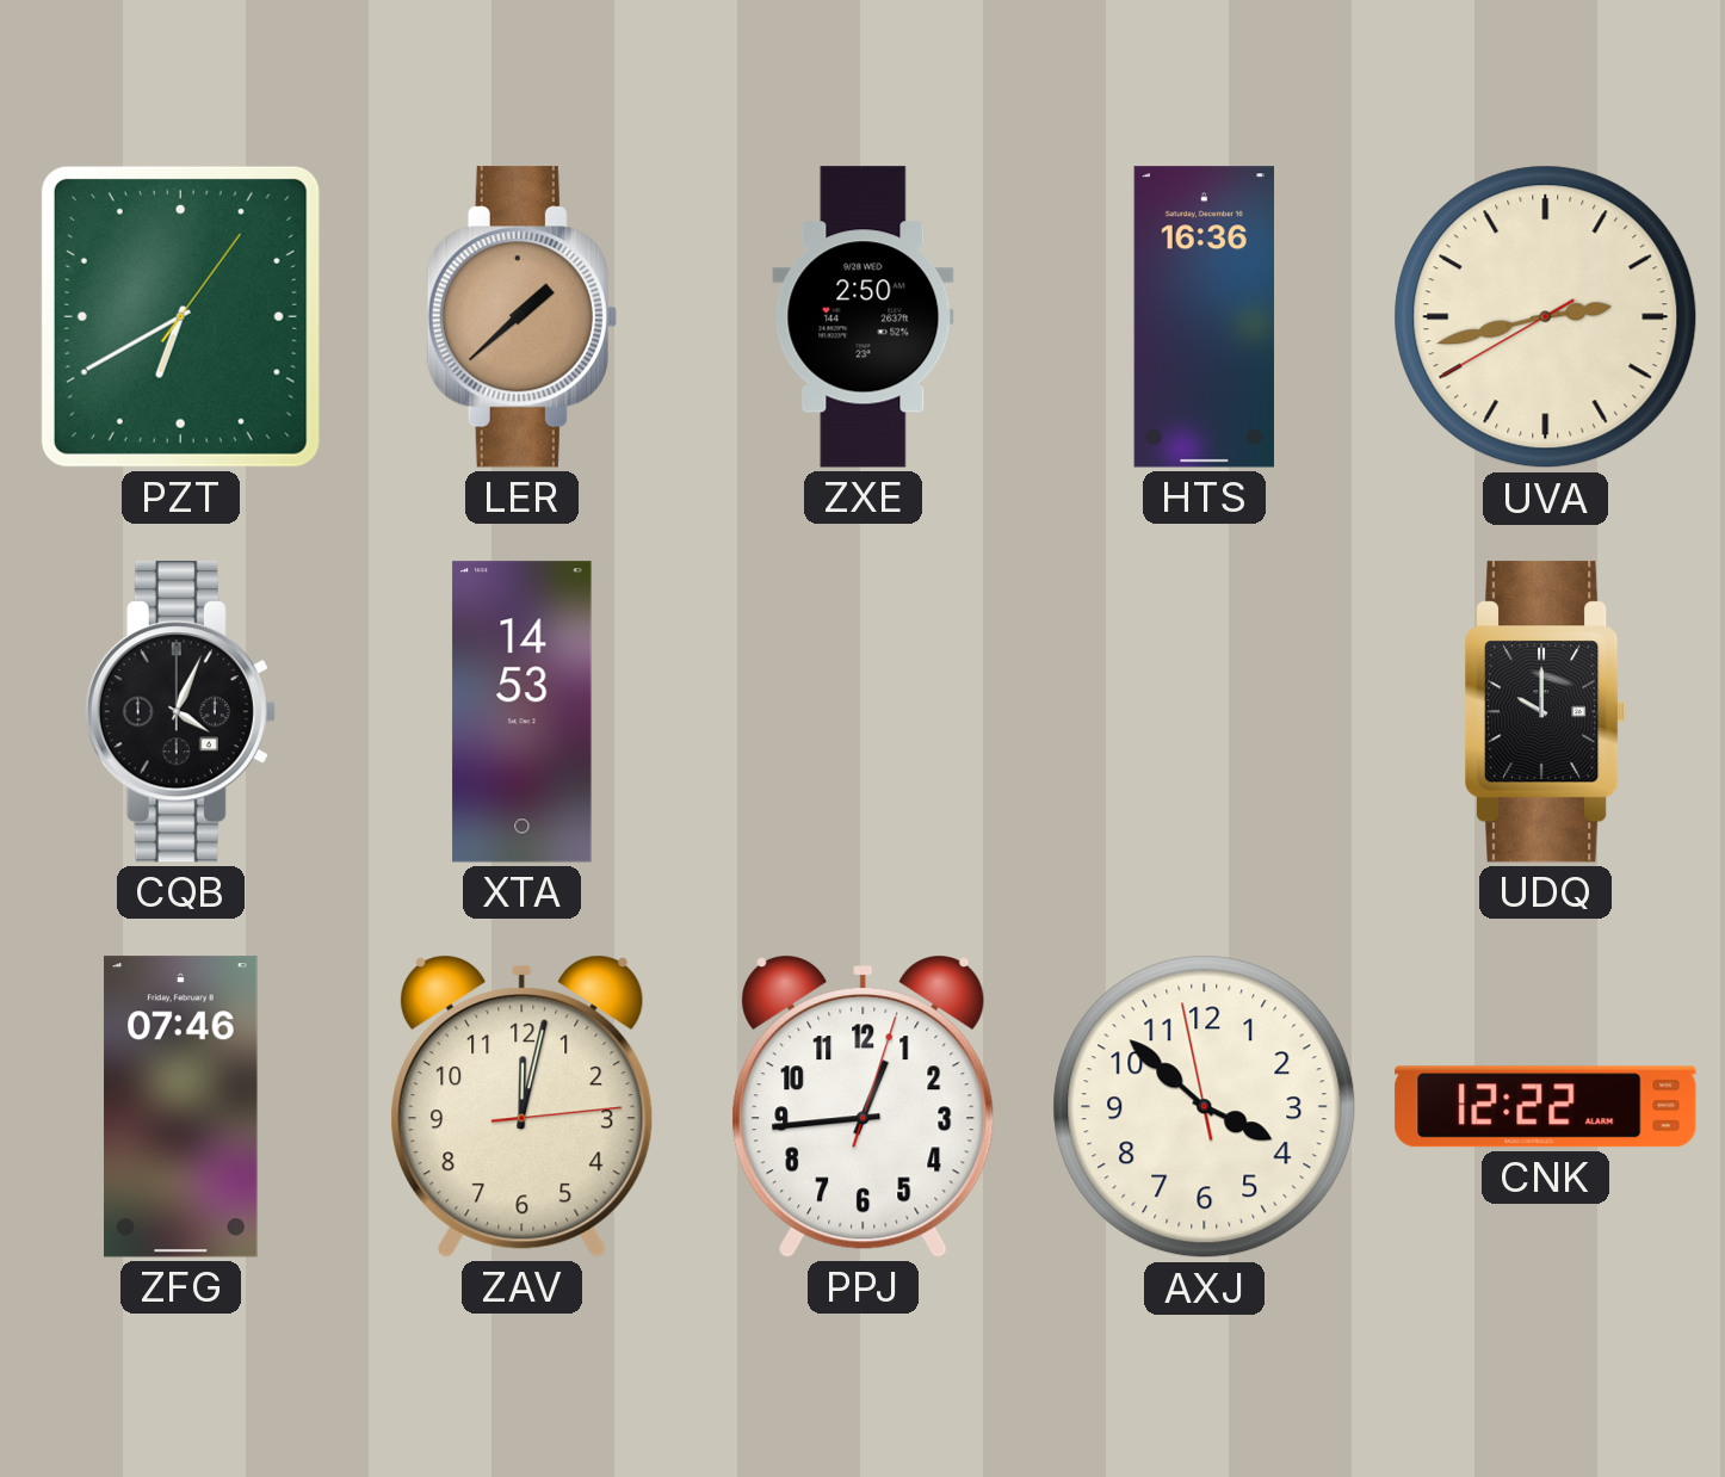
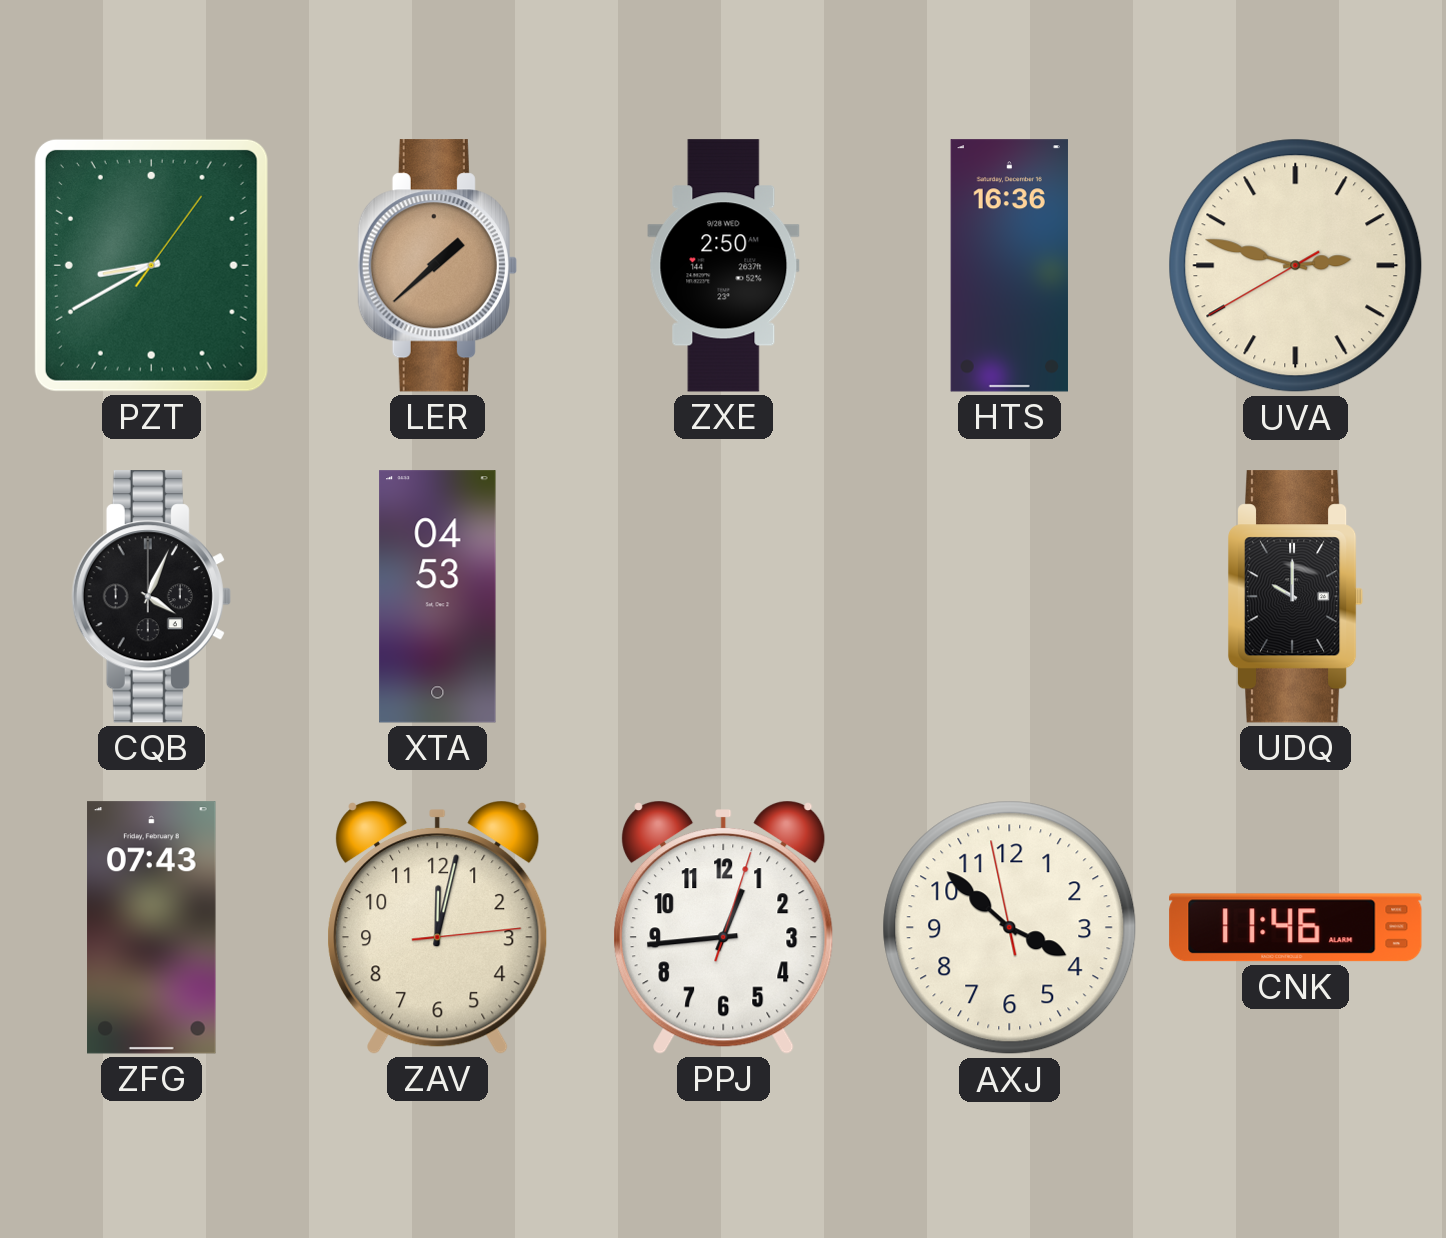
PZT: 6:40 -> 8:40
UVA: 2:42 -> 2:47
XTA: 14:53 -> 04:53
ZFG: 07:46 -> 07:43
CNK: 12:22 -> 11:46
